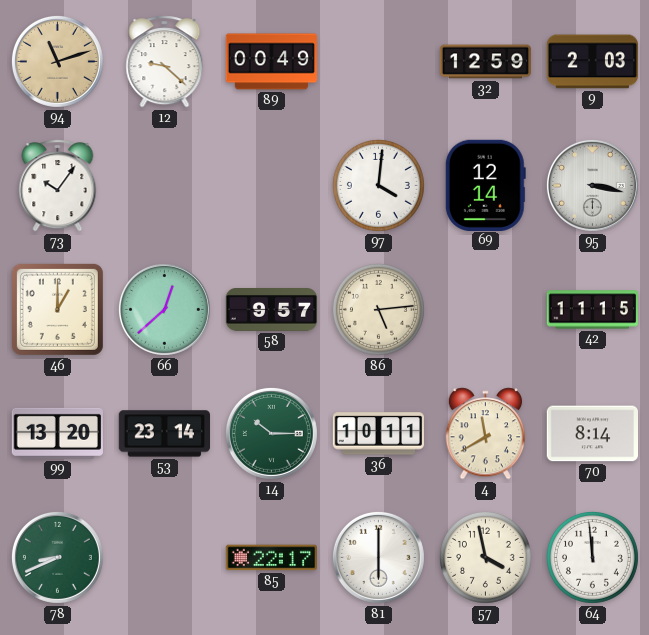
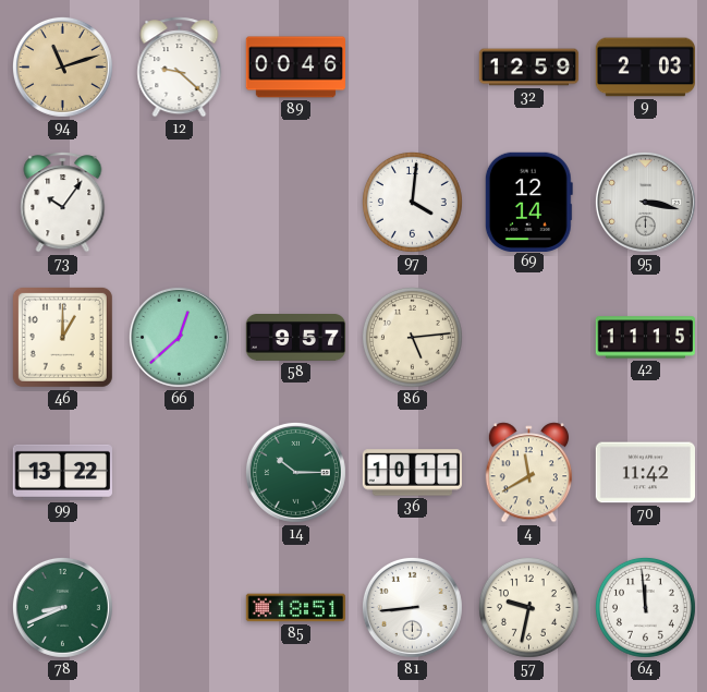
89: 00:49 -> 00:46
99: 13:20 -> 13:22
53: 23:14 -> none
70: 8:14 -> 11:42
85: 22:17 -> 18:51
81: 6:00 -> 8:44
57: 3:58 -> 9:32
